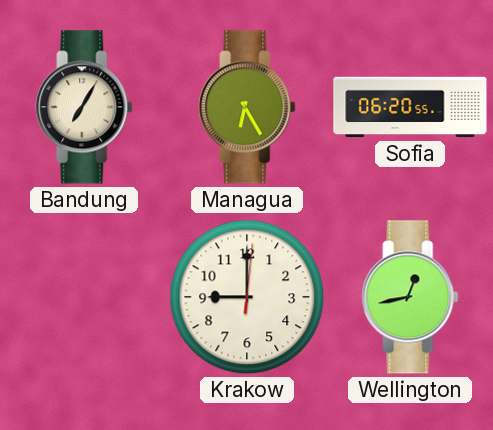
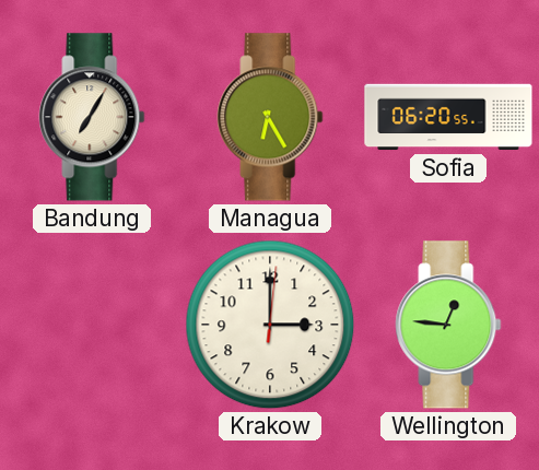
Krakow: 9:00 -> 3:00
Wellington: 12:43 -> 12:46
